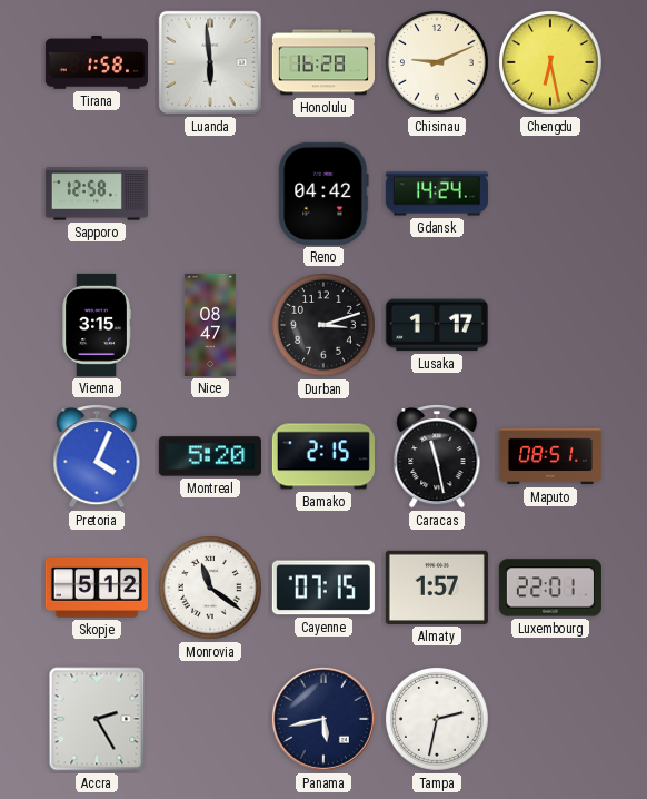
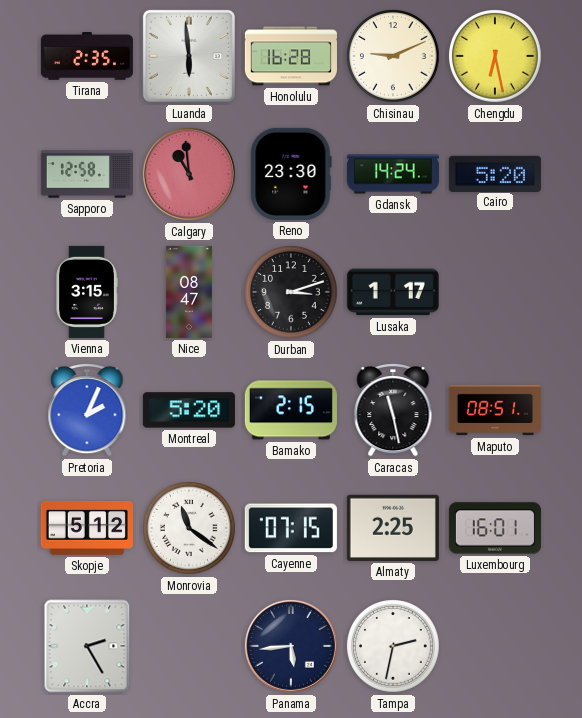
Tirana: 1:58 -> 2:35
Calgary: none -> 10:59
Reno: 04:42 -> 23:30
Cairo: none -> 5:20
Pretoria: 4:04 -> 2:04
Almaty: 1:57 -> 2:25
Luxembourg: 22:01 -> 16:01
Panama: 5:43 -> 5:44
